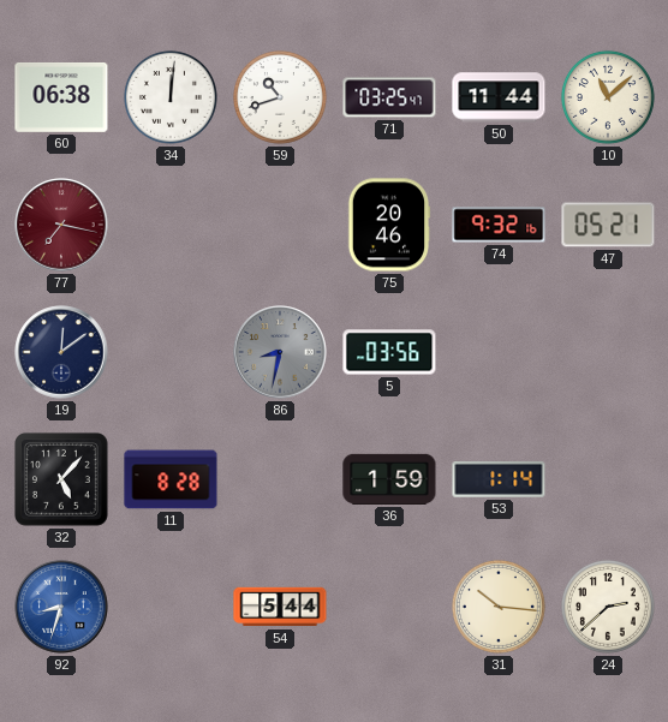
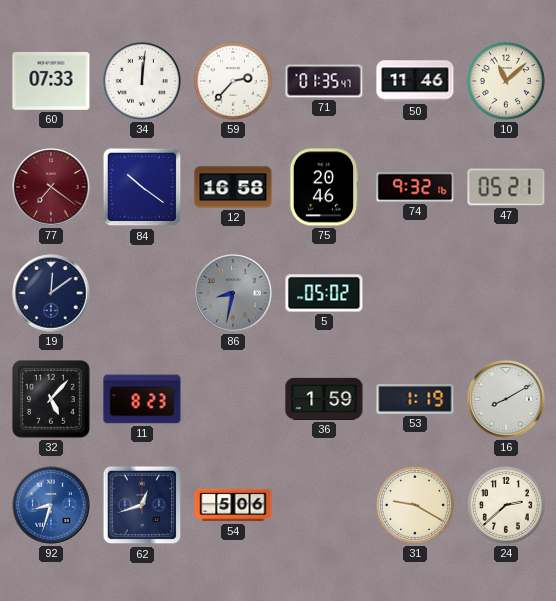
60: 06:38 -> 07:33
59: 10:42 -> 2:37
71: 03:25 -> 01:35
50: 11:44 -> 11:46
77: 7:17 -> 7:21
84: none -> 10:21
12: none -> 16:58
5: 03:56 -> 05:02
11: 8:28 -> 8:23
53: 1:14 -> 1:19
16: none -> 8:10
62: none -> 12:42
54: 5:44 -> 5:06
31: 10:16 -> 9:20
